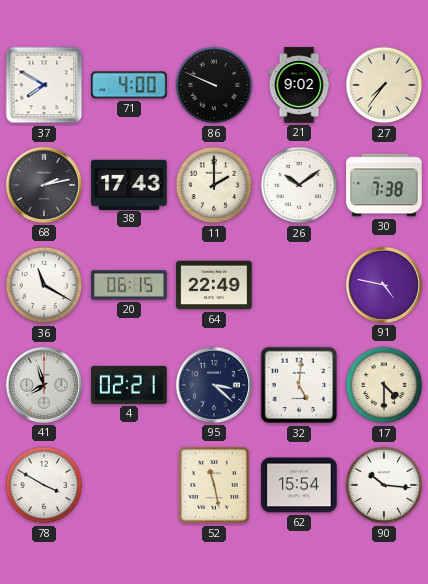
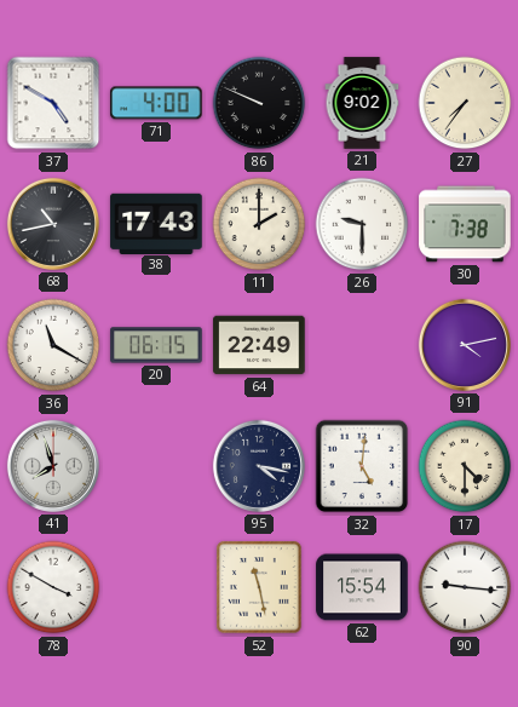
37: 7:50 -> 4:50
68: 2:13 -> 10:43
26: 10:09 -> 9:30
91: 4:47 -> 4:13
4: 02:21 -> none
95: 3:22 -> 4:17
90: 10:16 -> 9:16
